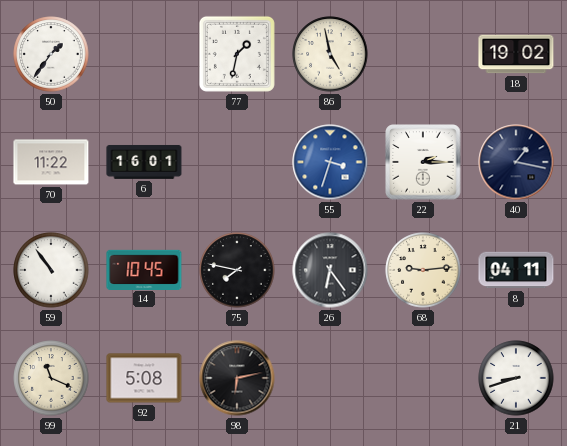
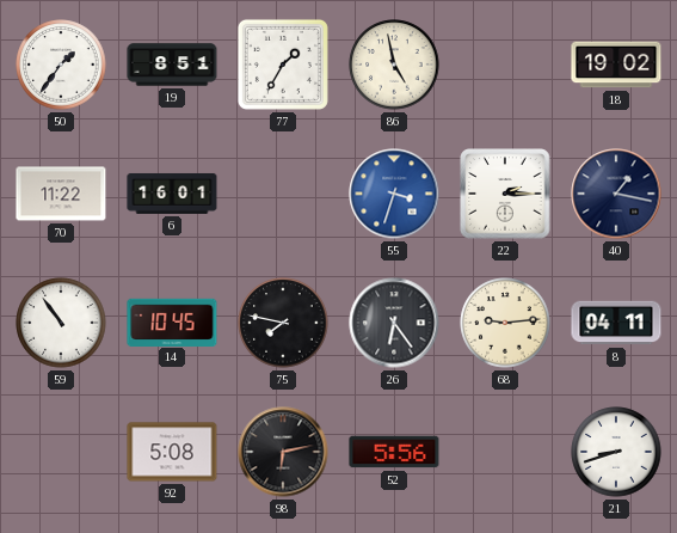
19: none -> 8:51
77: 1:32 -> 1:35
99: 11:19 -> none
52: none -> 5:56
